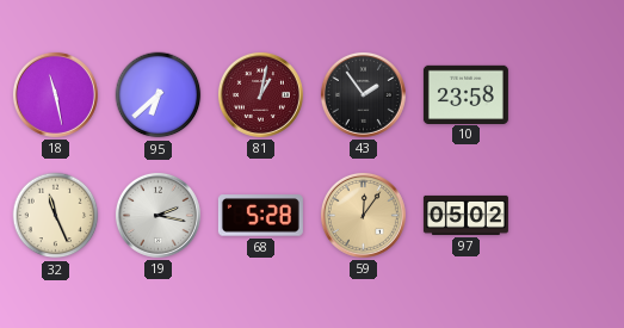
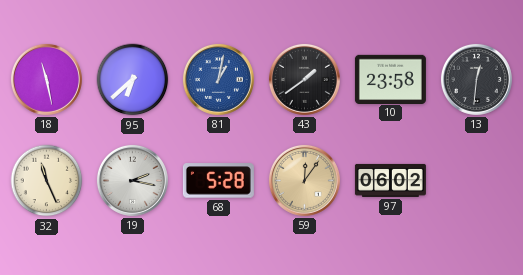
81 dial: burgundy -> blue
43: 1:54 -> 1:39
13: none -> 12:31
97: 05:02 -> 06:02
